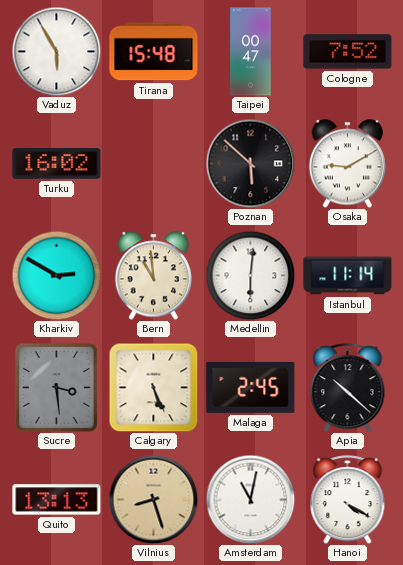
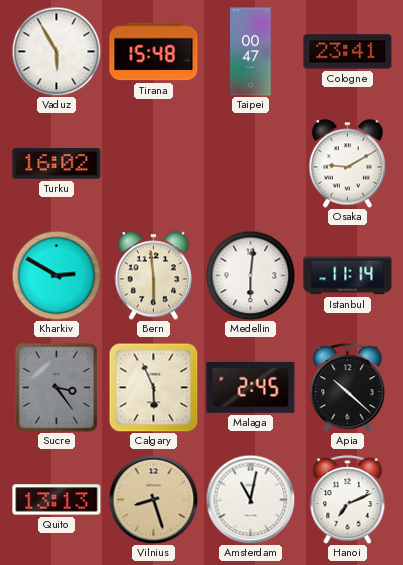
Cologne: 7:52 -> 23:41
Poznan: 5:52 -> none
Bern: 10:59 -> 5:59
Sucre: 3:29 -> 3:24
Calgary: 5:26 -> 5:56
Hanoi: 4:20 -> 7:11
